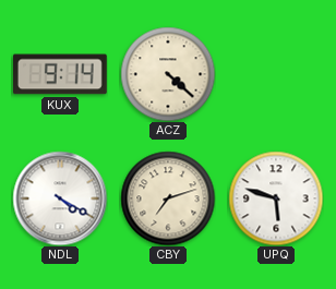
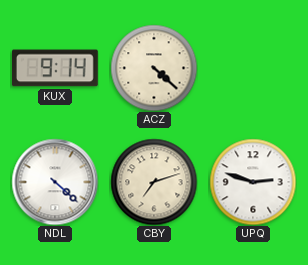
NDL: 4:20 -> 4:22
UPQ: 5:48 -> 2:48
